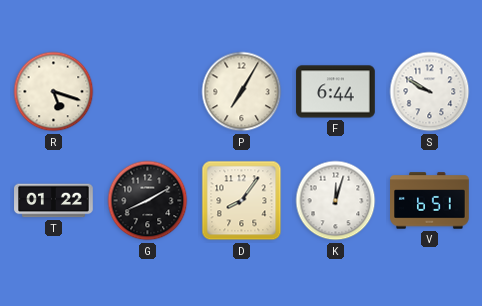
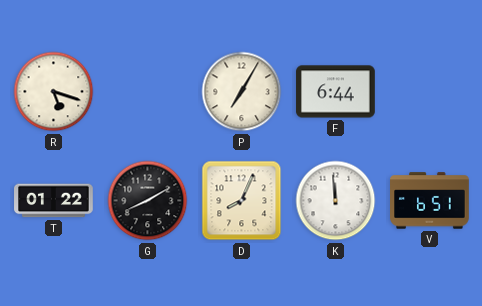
S: 9:50 -> none
D: 8:06 -> 8:04
K: 12:03 -> 11:59
